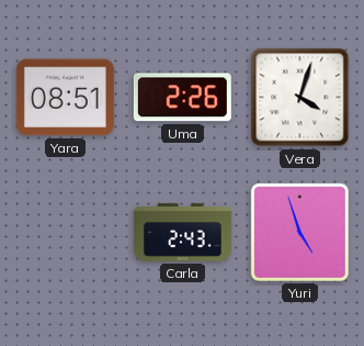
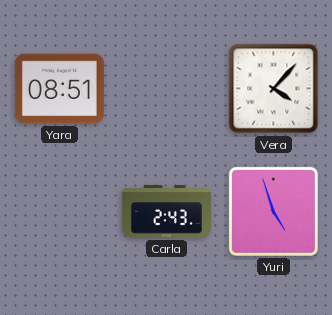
Uma: 2:26 -> none
Vera: 4:03 -> 4:07
